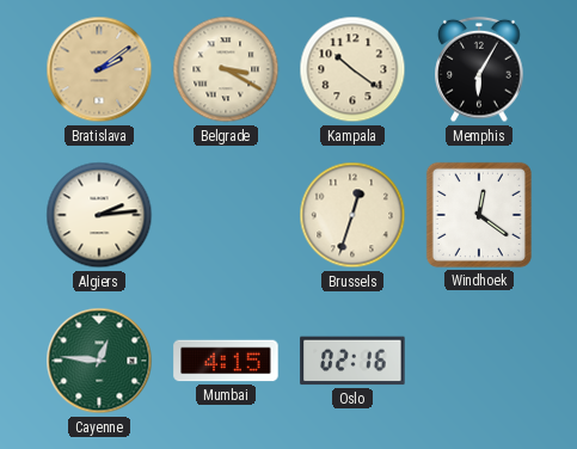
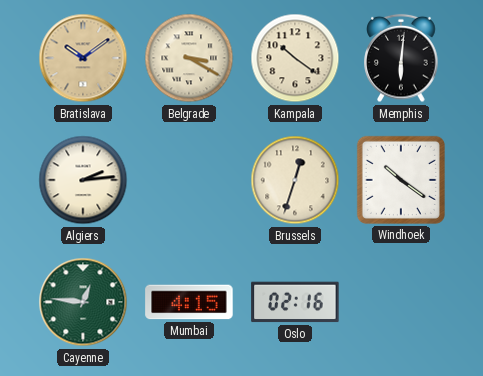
Bratislava: 2:09 -> 10:09
Memphis: 6:05 -> 6:01
Windhoek: 12:21 -> 10:21
